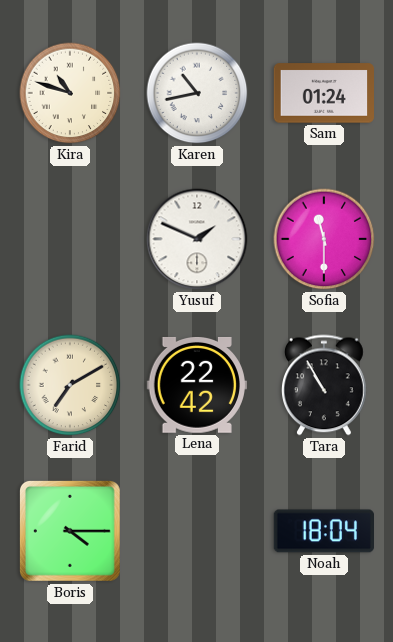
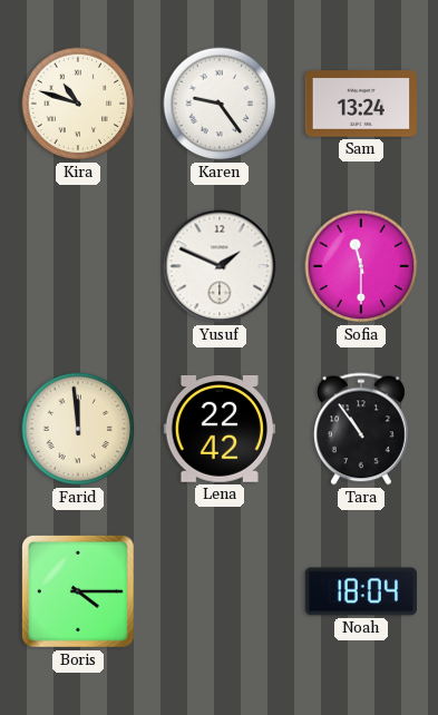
Karen: 10:43 -> 9:24
Sam: 01:24 -> 13:24
Farid: 7:10 -> 11:59
Tara: 10:55 -> 10:54
